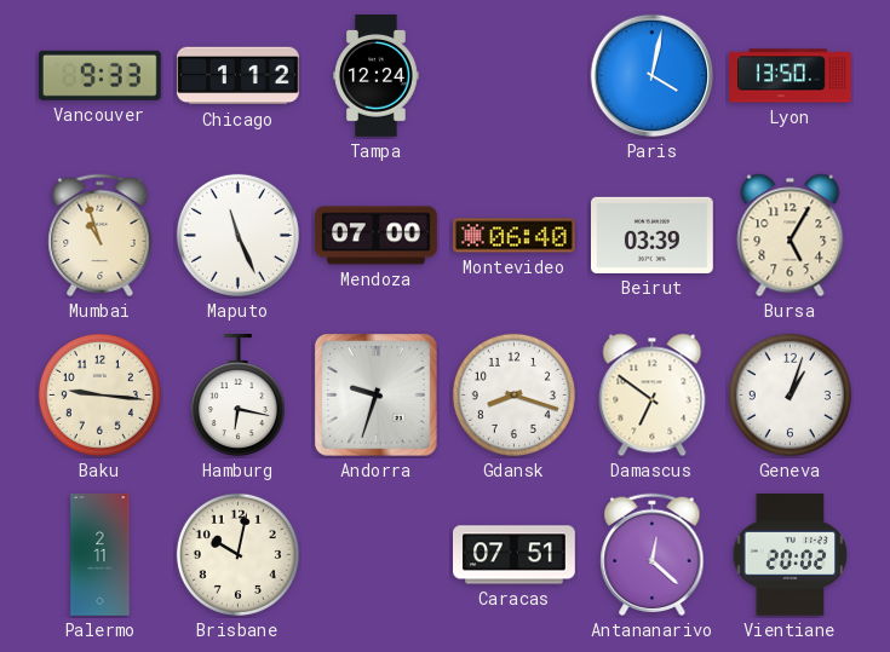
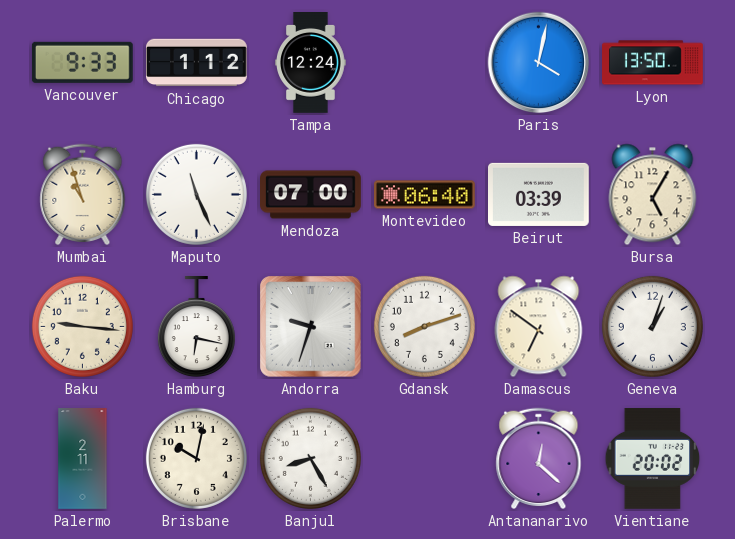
Gdansk: 8:18 -> 8:12
Banjul: none -> 8:25
Caracas: 07:51 -> none
